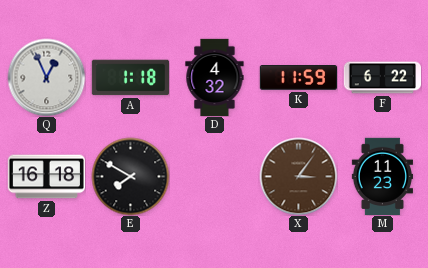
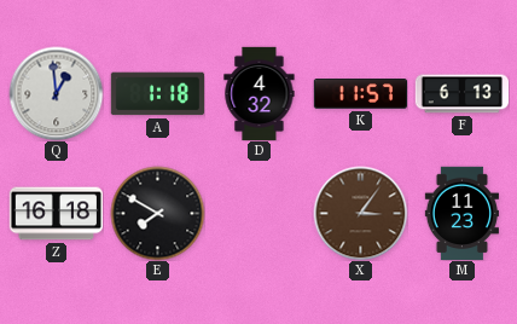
Q: 12:56 -> 12:59
K: 11:59 -> 11:57
F: 6:22 -> 6:13
